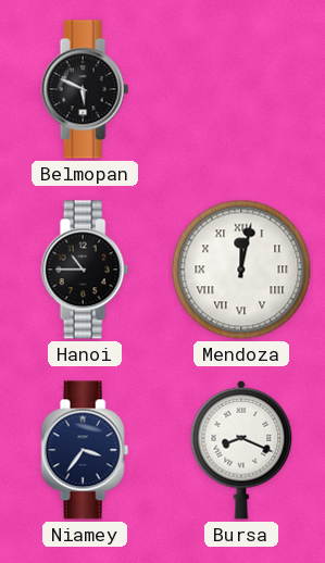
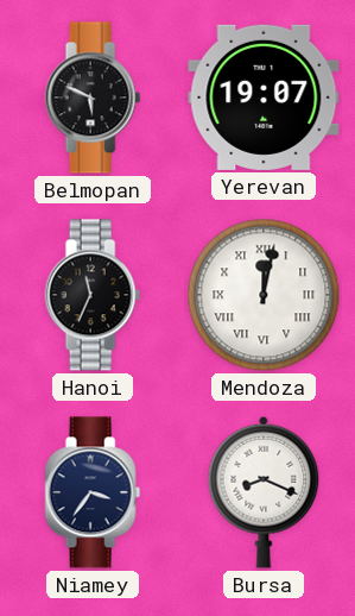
Yerevan: none -> 19:07
Hanoi: 10:45 -> 11:34
